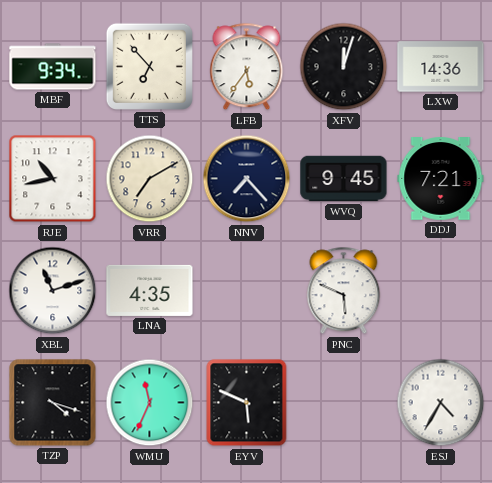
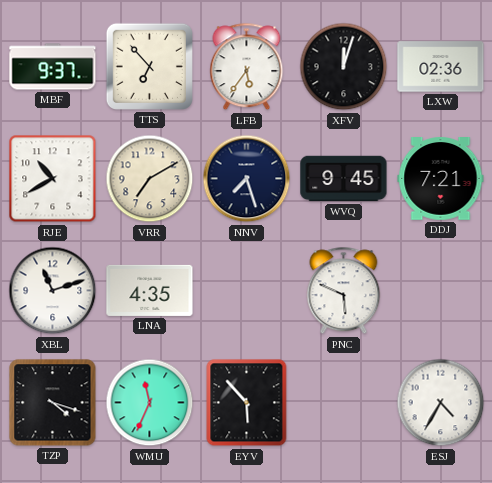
MBF: 9:34 -> 9:37
LXW: 14:36 -> 02:36
RJE: 10:43 -> 10:40
NNV: 7:23 -> 7:27
EYV: 5:49 -> 5:53
